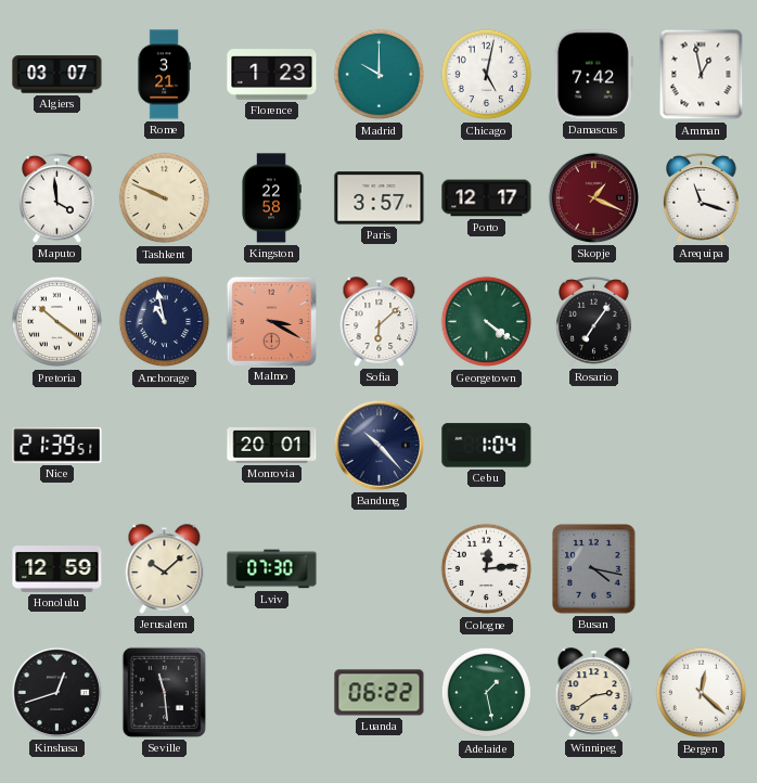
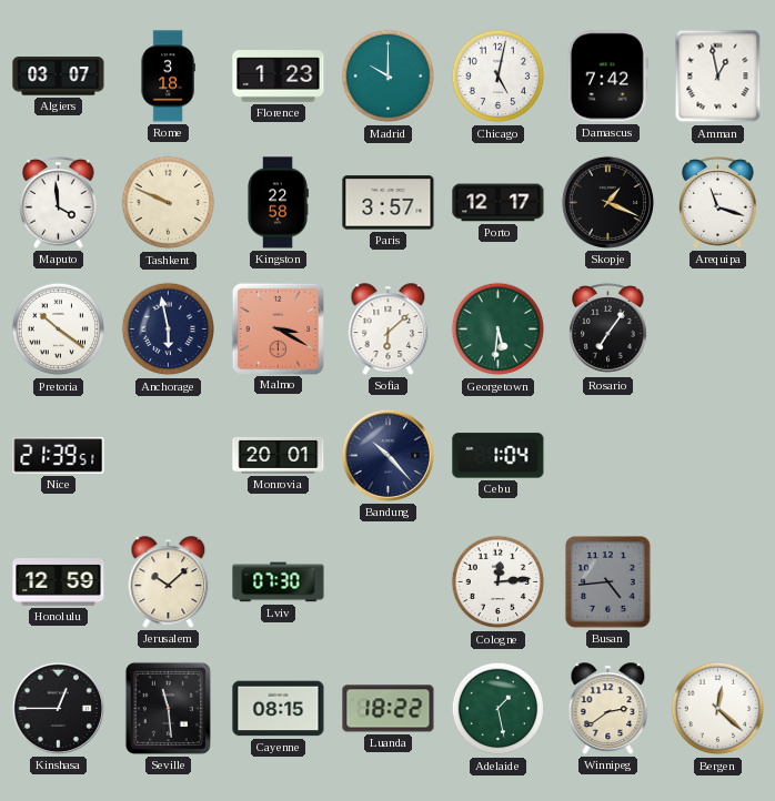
Rome: 3:21 -> 3:18
Skopje dial: burgundy -> black
Anchorage: 10:58 -> 5:58
Georgetown: 4:21 -> 5:31
Busan: 4:17 -> 4:44
Kinshasa: 12:42 -> 12:45
Cayenne: none -> 08:15
Luanda: 06:22 -> 18:22
